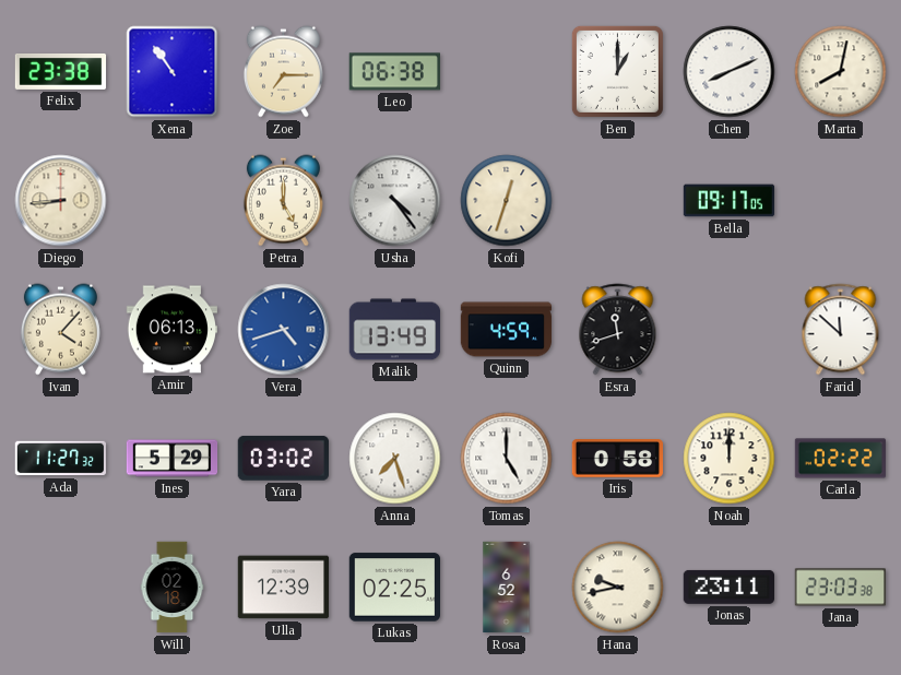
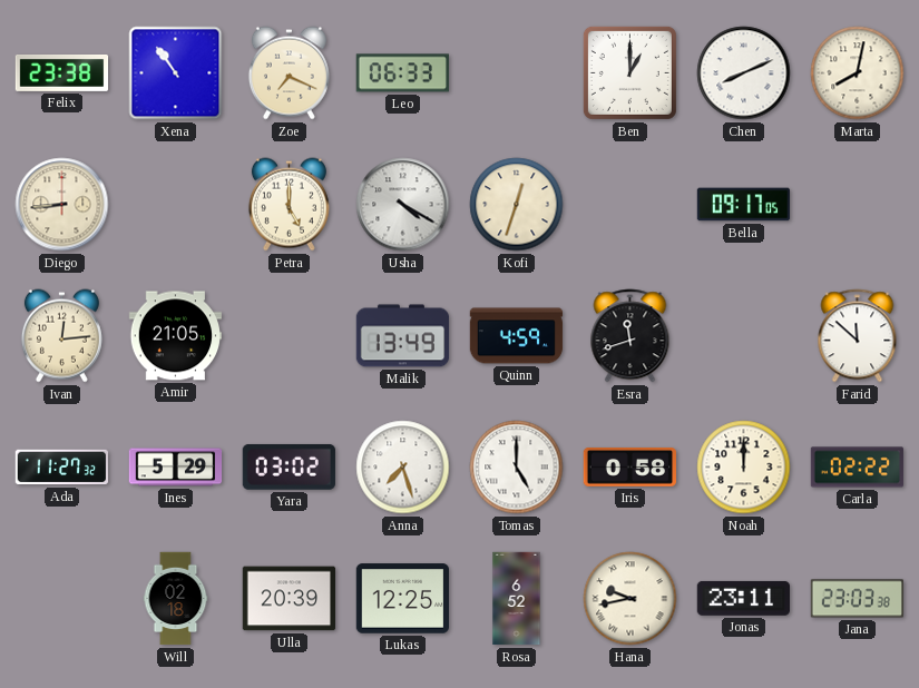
Zoe: 7:15 -> 7:19
Leo: 06:38 -> 06:33
Usha: 4:24 -> 4:20
Ivan: 4:07 -> 12:14
Amir: 06:13 -> 21:05
Vera: 4:42 -> none
Ulla: 12:39 -> 20:39
Lukas: 02:25 -> 12:25
